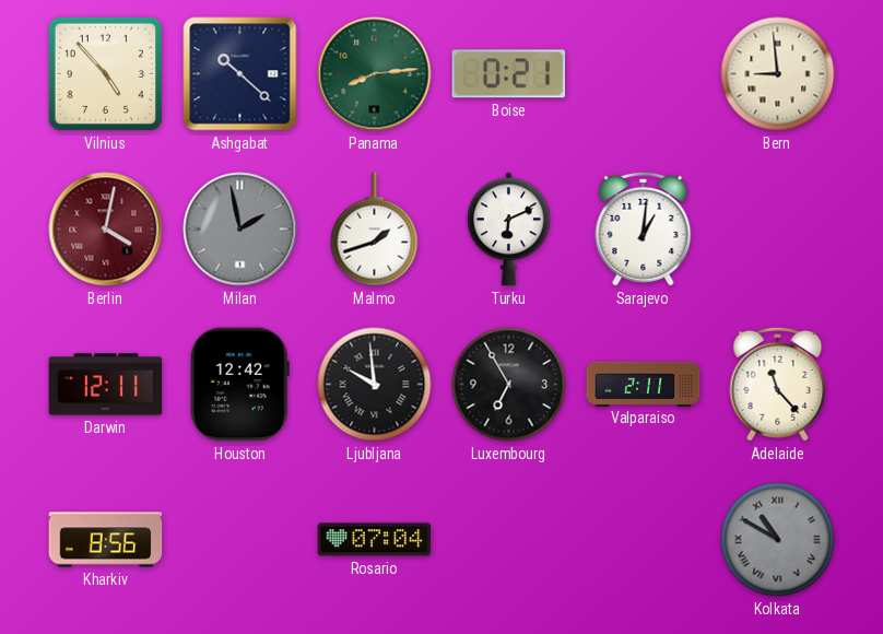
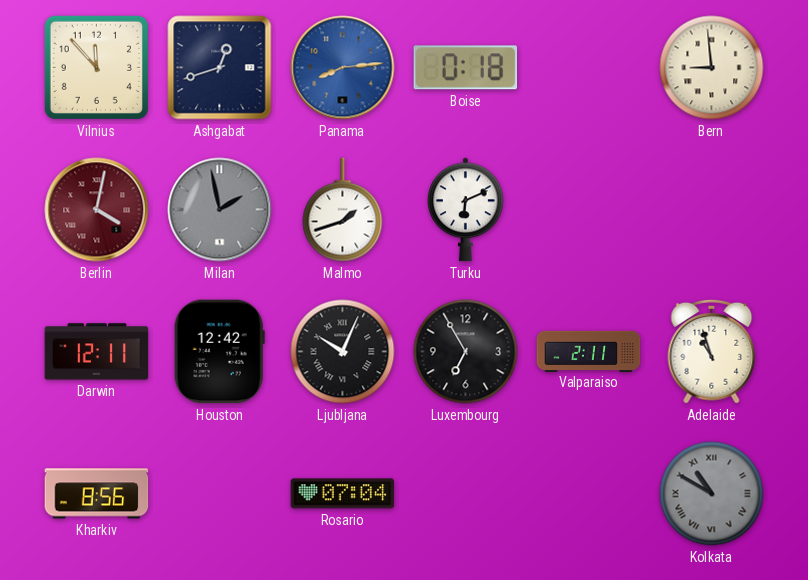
Vilnius: 4:53 -> 11:53
Ashgabat: 10:22 -> 12:42
Panama dial: green -> blue
Boise: 0:21 -> 0:18
Sarajevo: 1:01 -> none
Ljubljana: 9:59 -> 10:04
Adelaide: 11:23 -> 10:57
